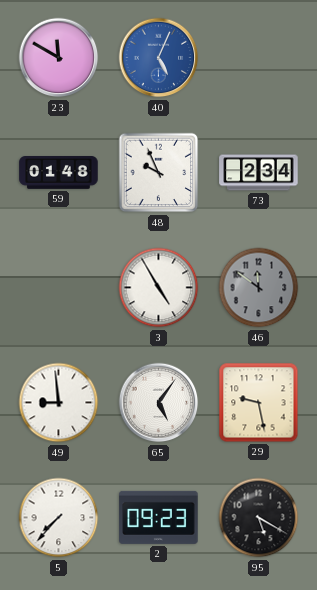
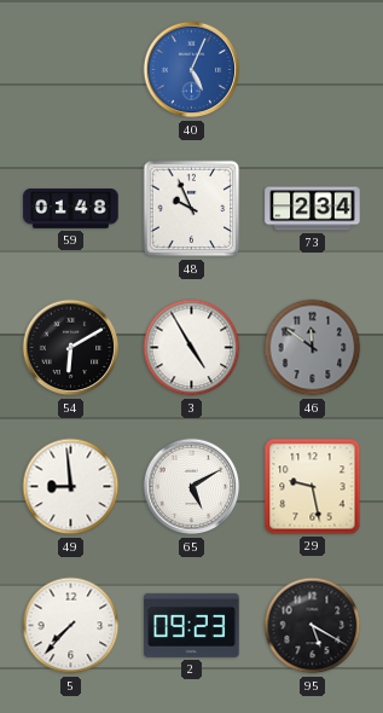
23: 11:50 -> none
54: none -> 6:10
65: 5:06 -> 5:10
